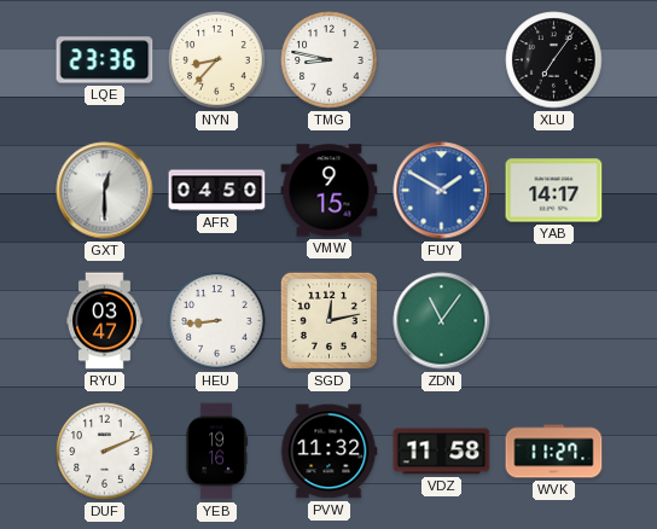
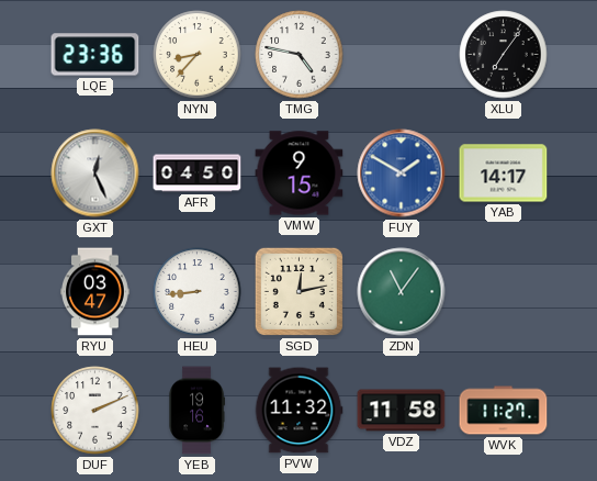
TMG: 8:47 -> 4:47
GXT: 12:30 -> 12:26
